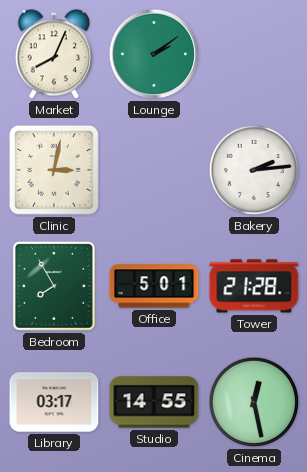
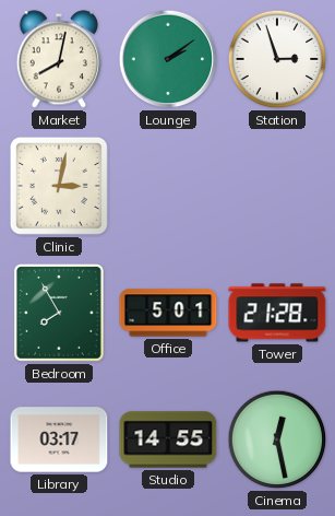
Market: 8:04 -> 8:02
Station: none -> 2:57
Bakery: 2:14 -> none
